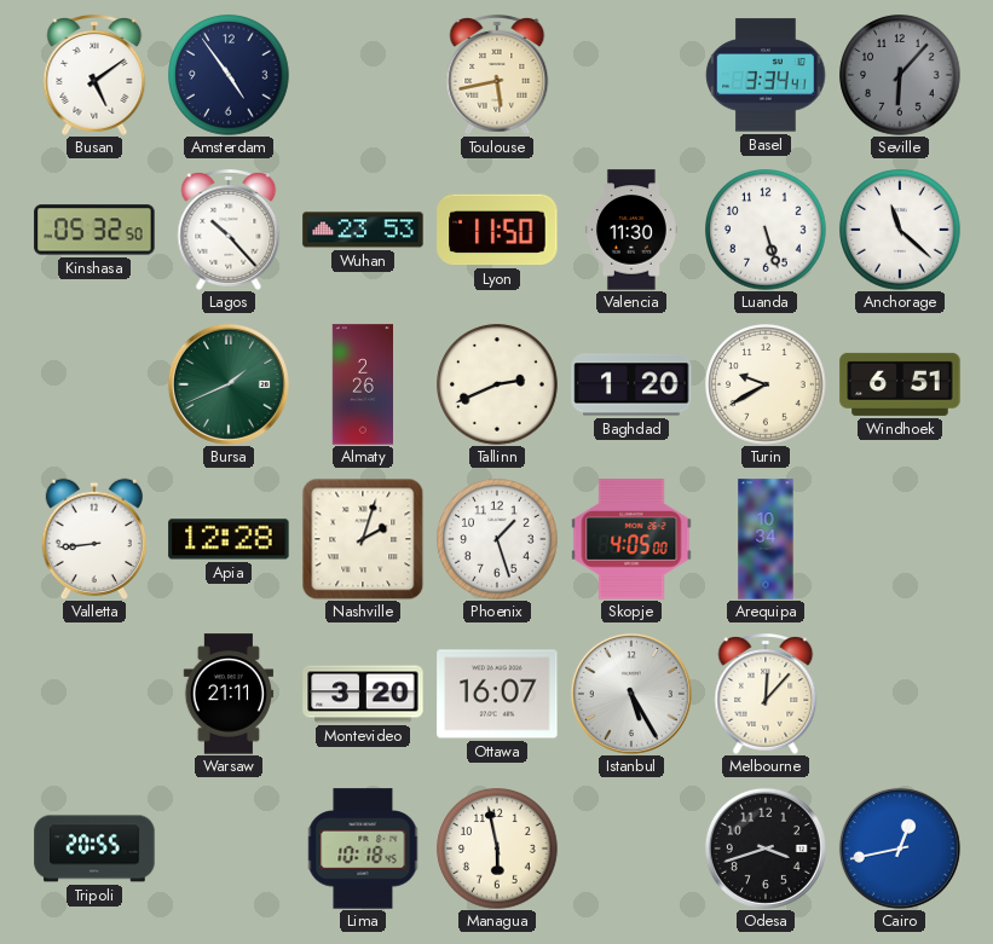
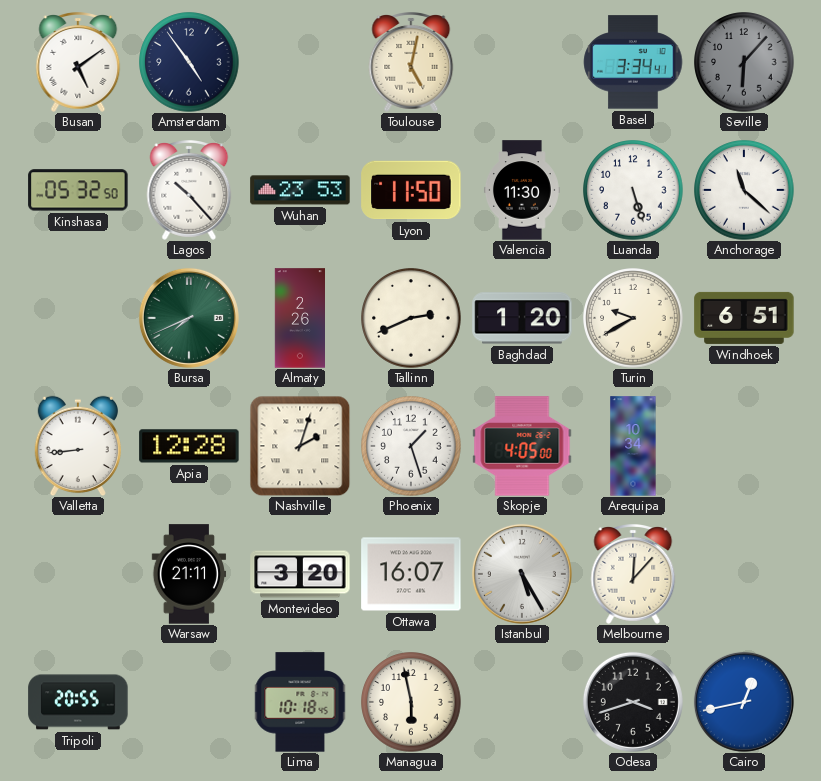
Toulouse: 5:43 -> 5:02
Bursa: 1:41 -> 7:41
